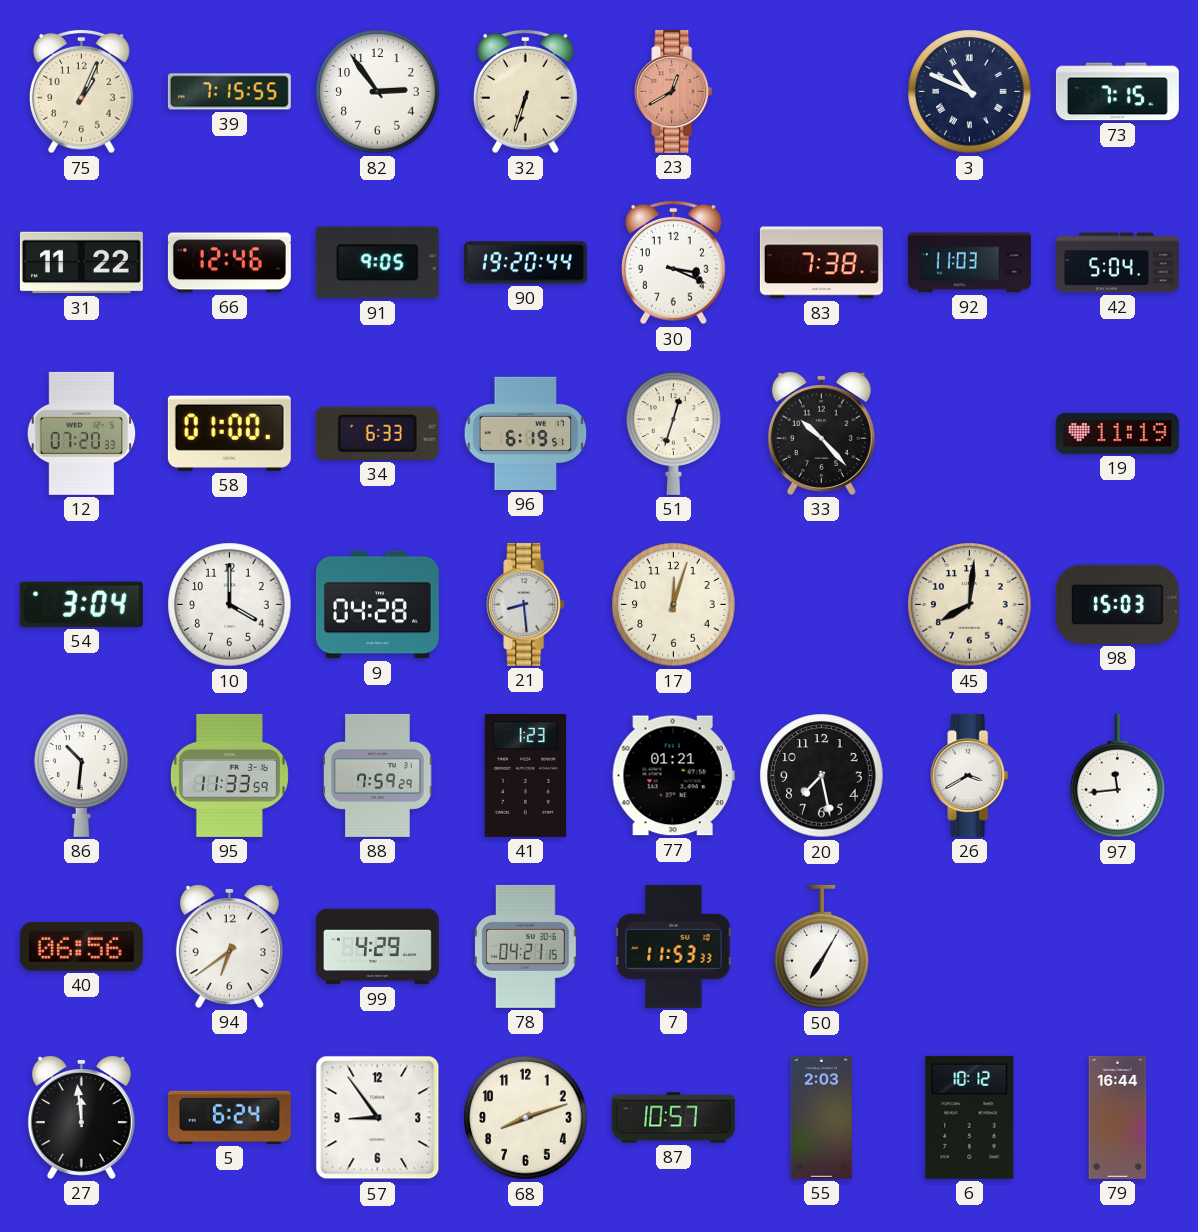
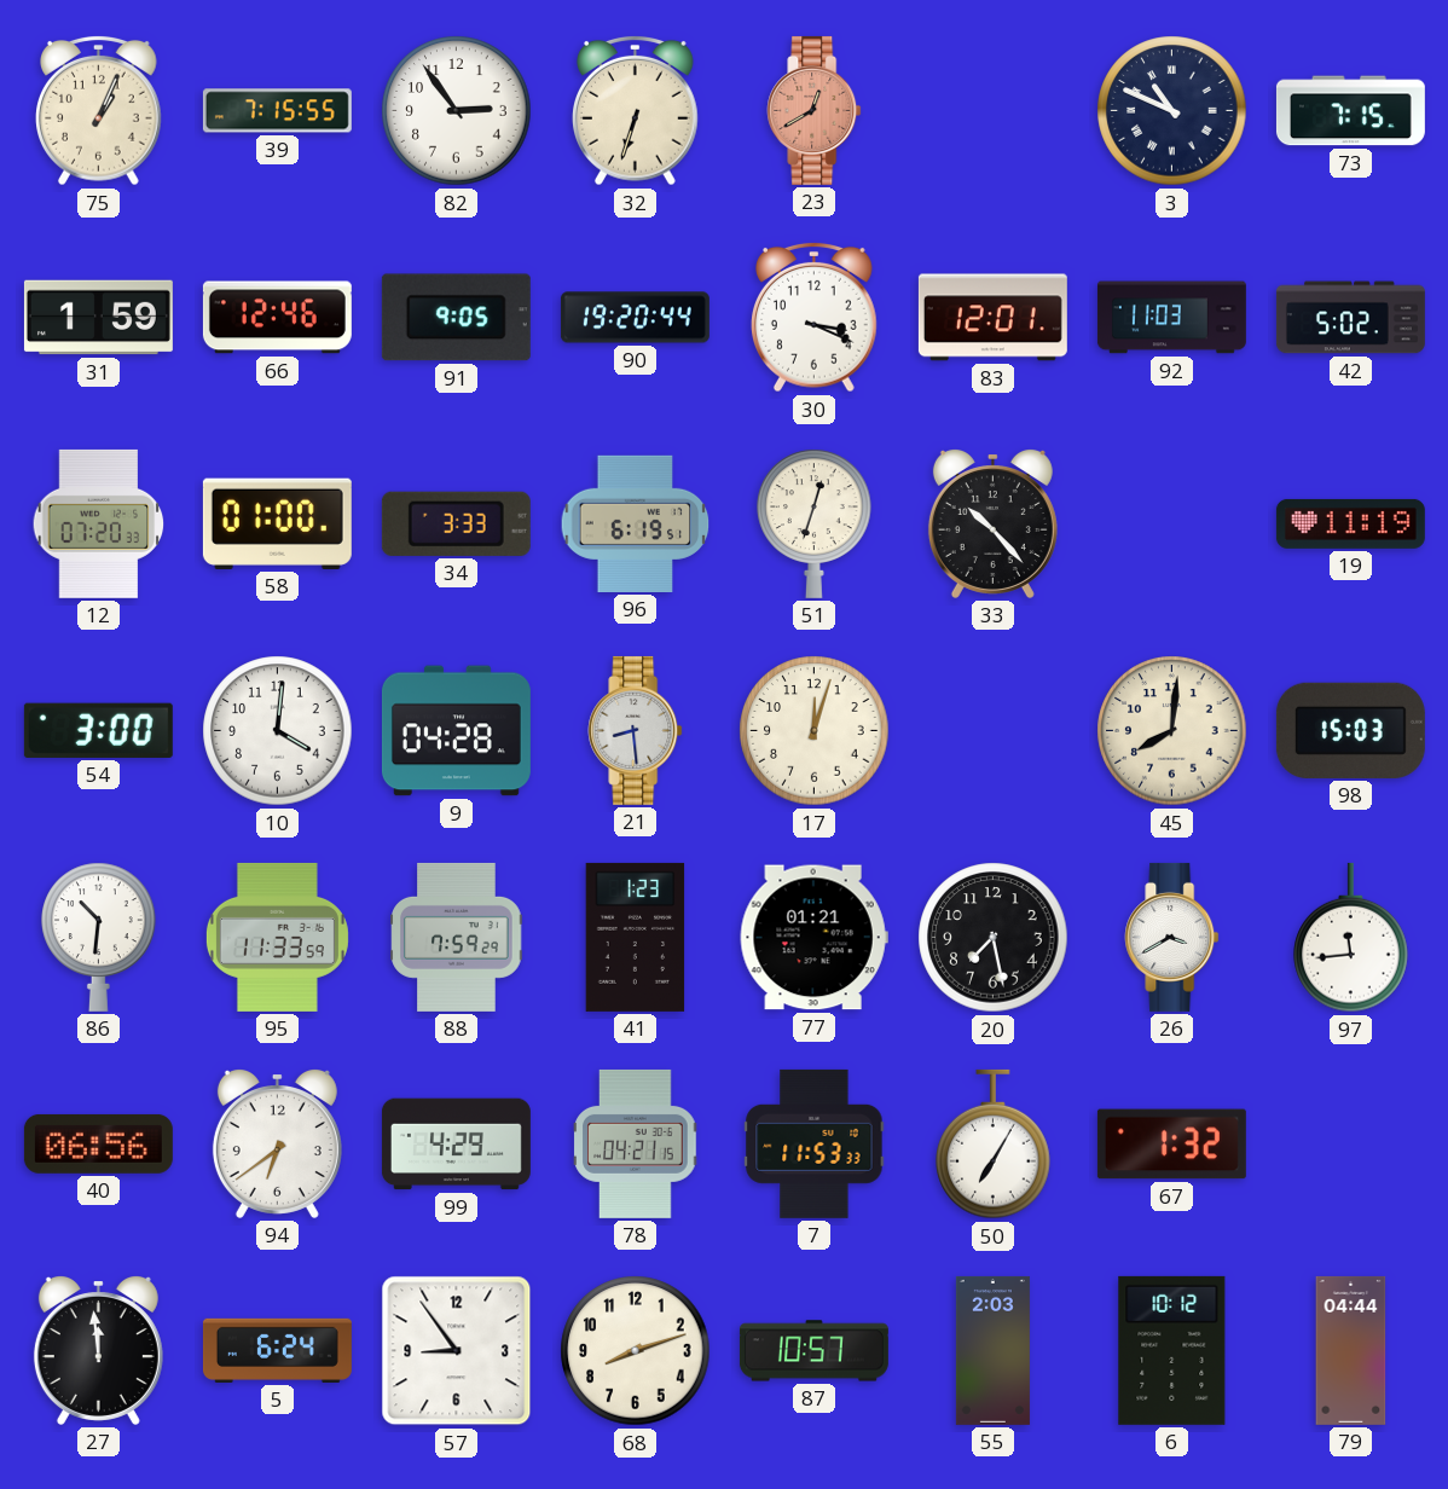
31: 11:22 -> 1:59
83: 7:38 -> 12:01
42: 5:04 -> 5:02
34: 6:33 -> 3:33
54: 3:04 -> 3:00
10: 4:00 -> 4:01
67: none -> 1:32
79: 16:44 -> 04:44
